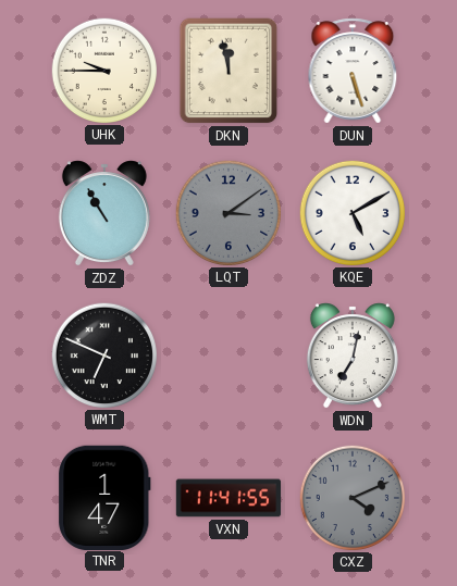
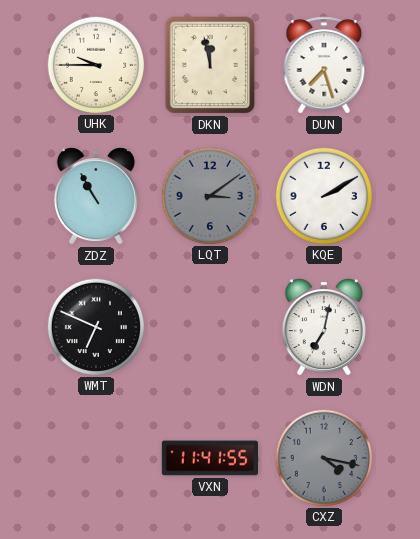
DUN: 5:27 -> 7:27
KQE: 5:10 -> 2:10
TNR: 1:47 -> none
CXZ: 4:11 -> 4:17
